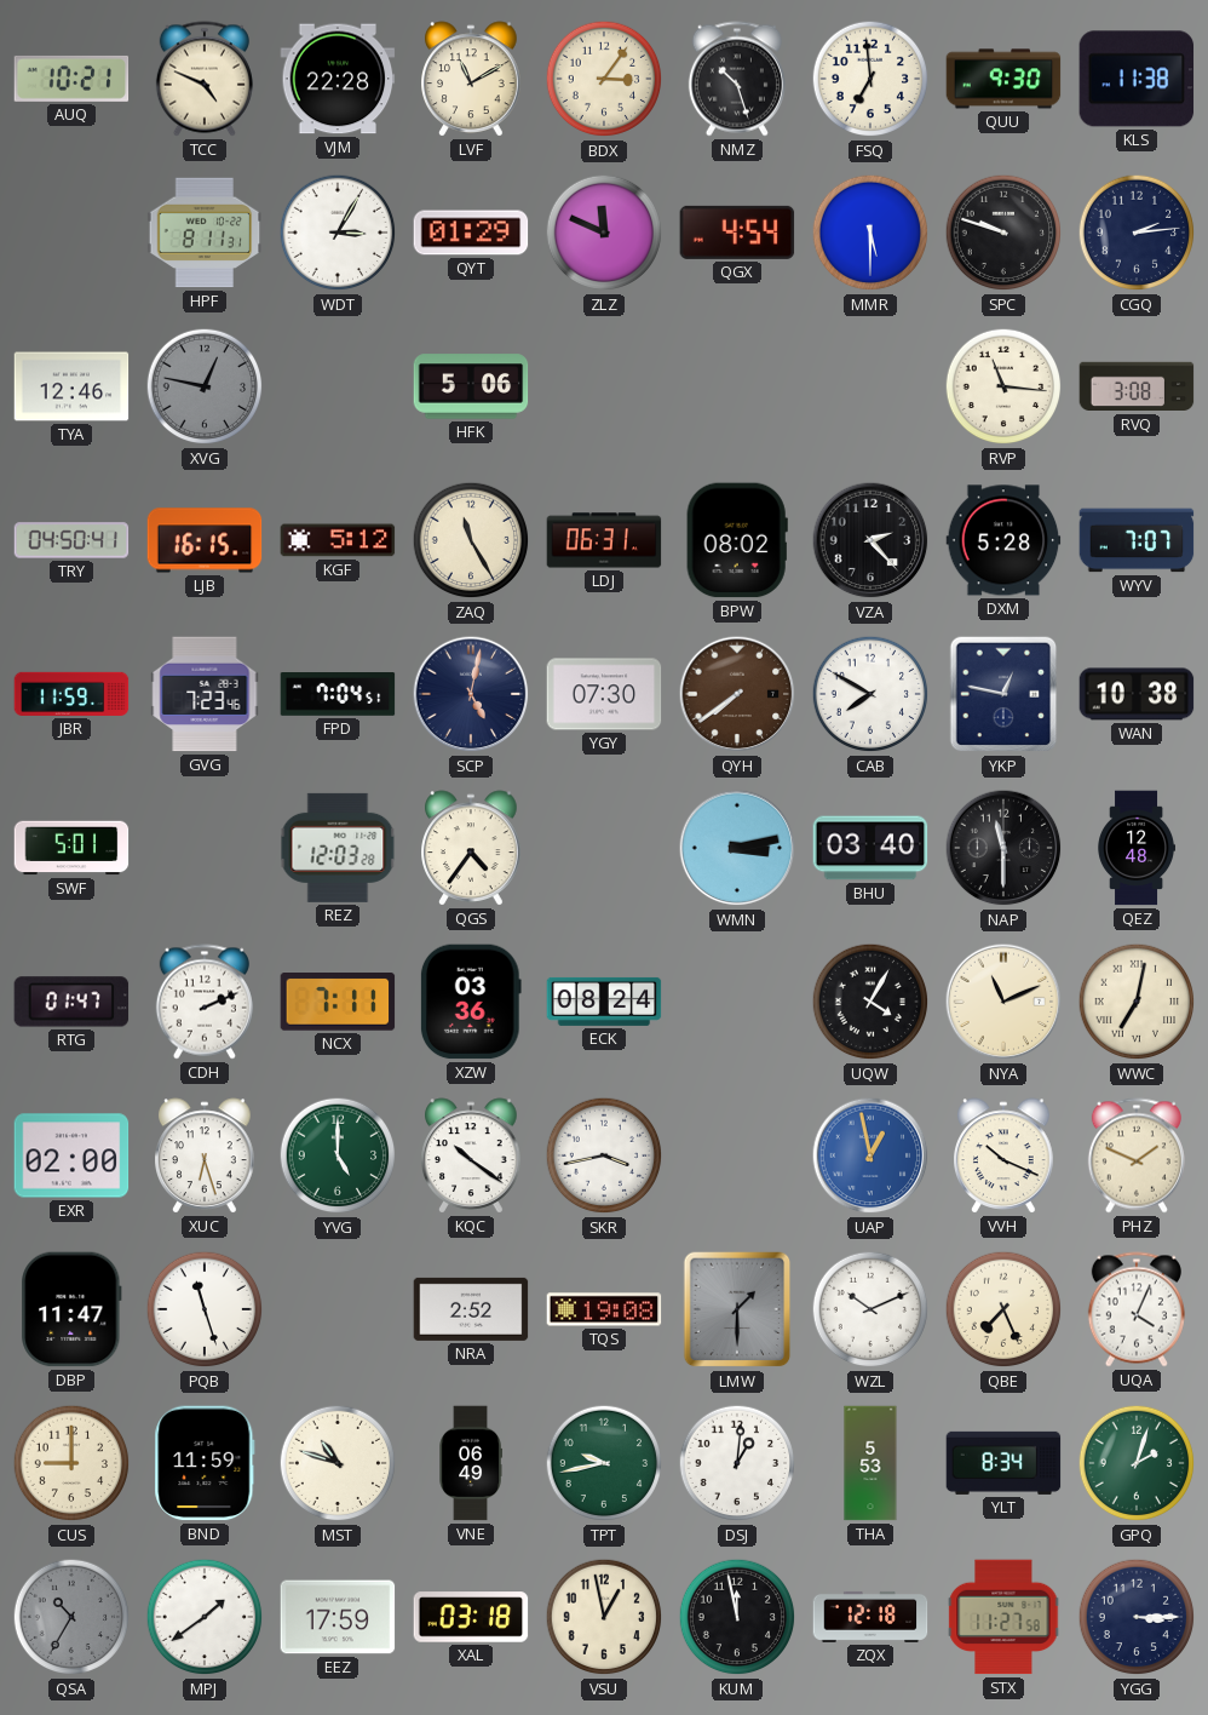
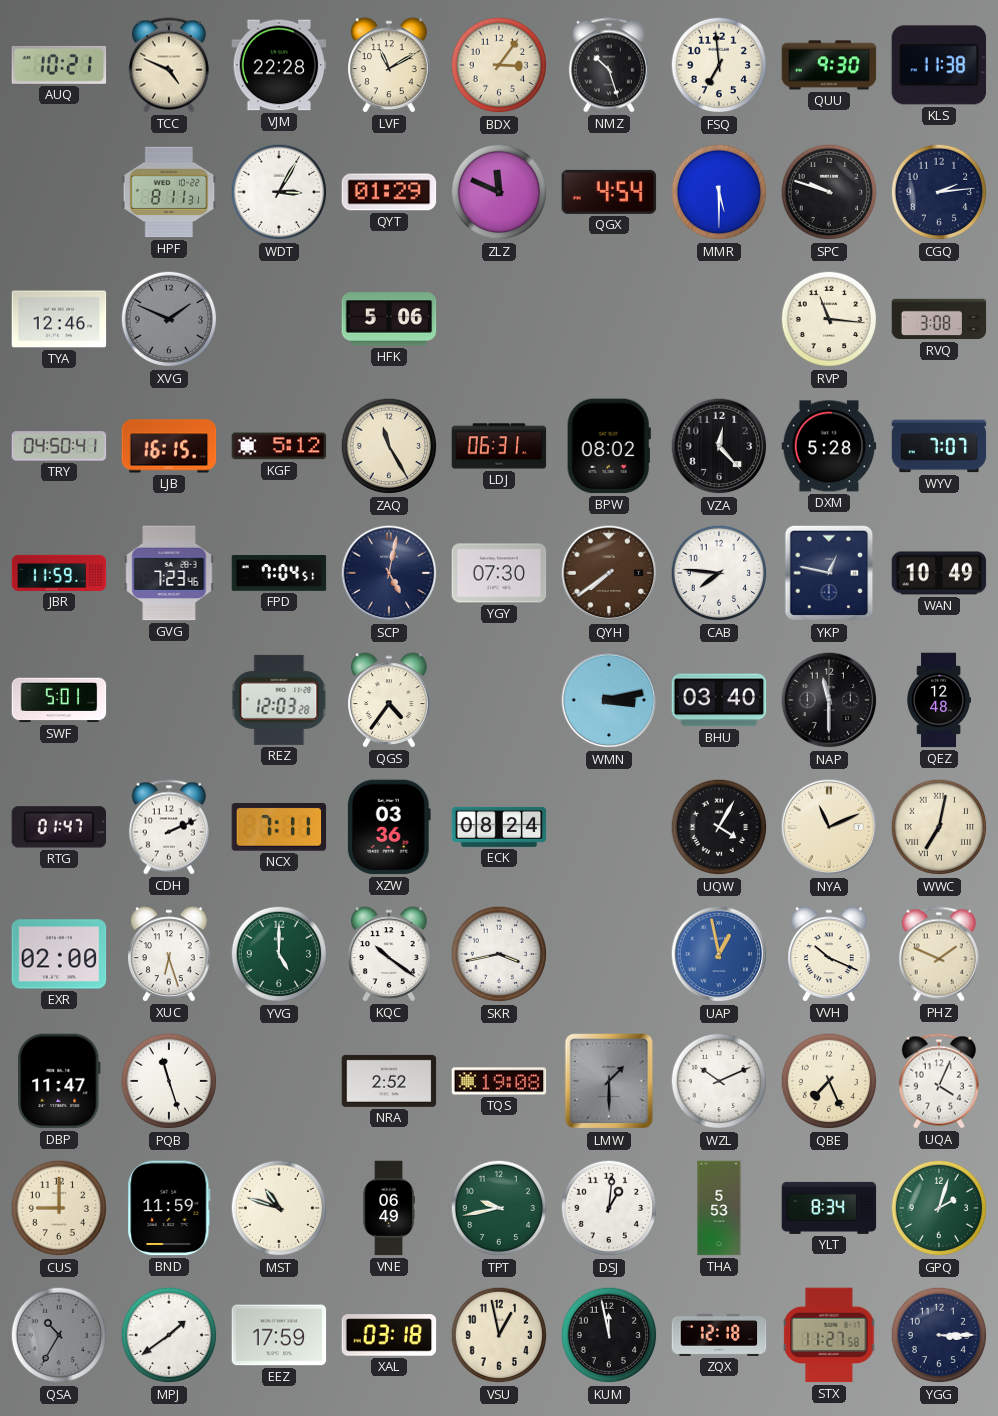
XVG: 12:47 -> 1:49
VZA: 2:23 -> 12:23
CAB: 7:50 -> 7:46
WAN: 10:38 -> 10:49
